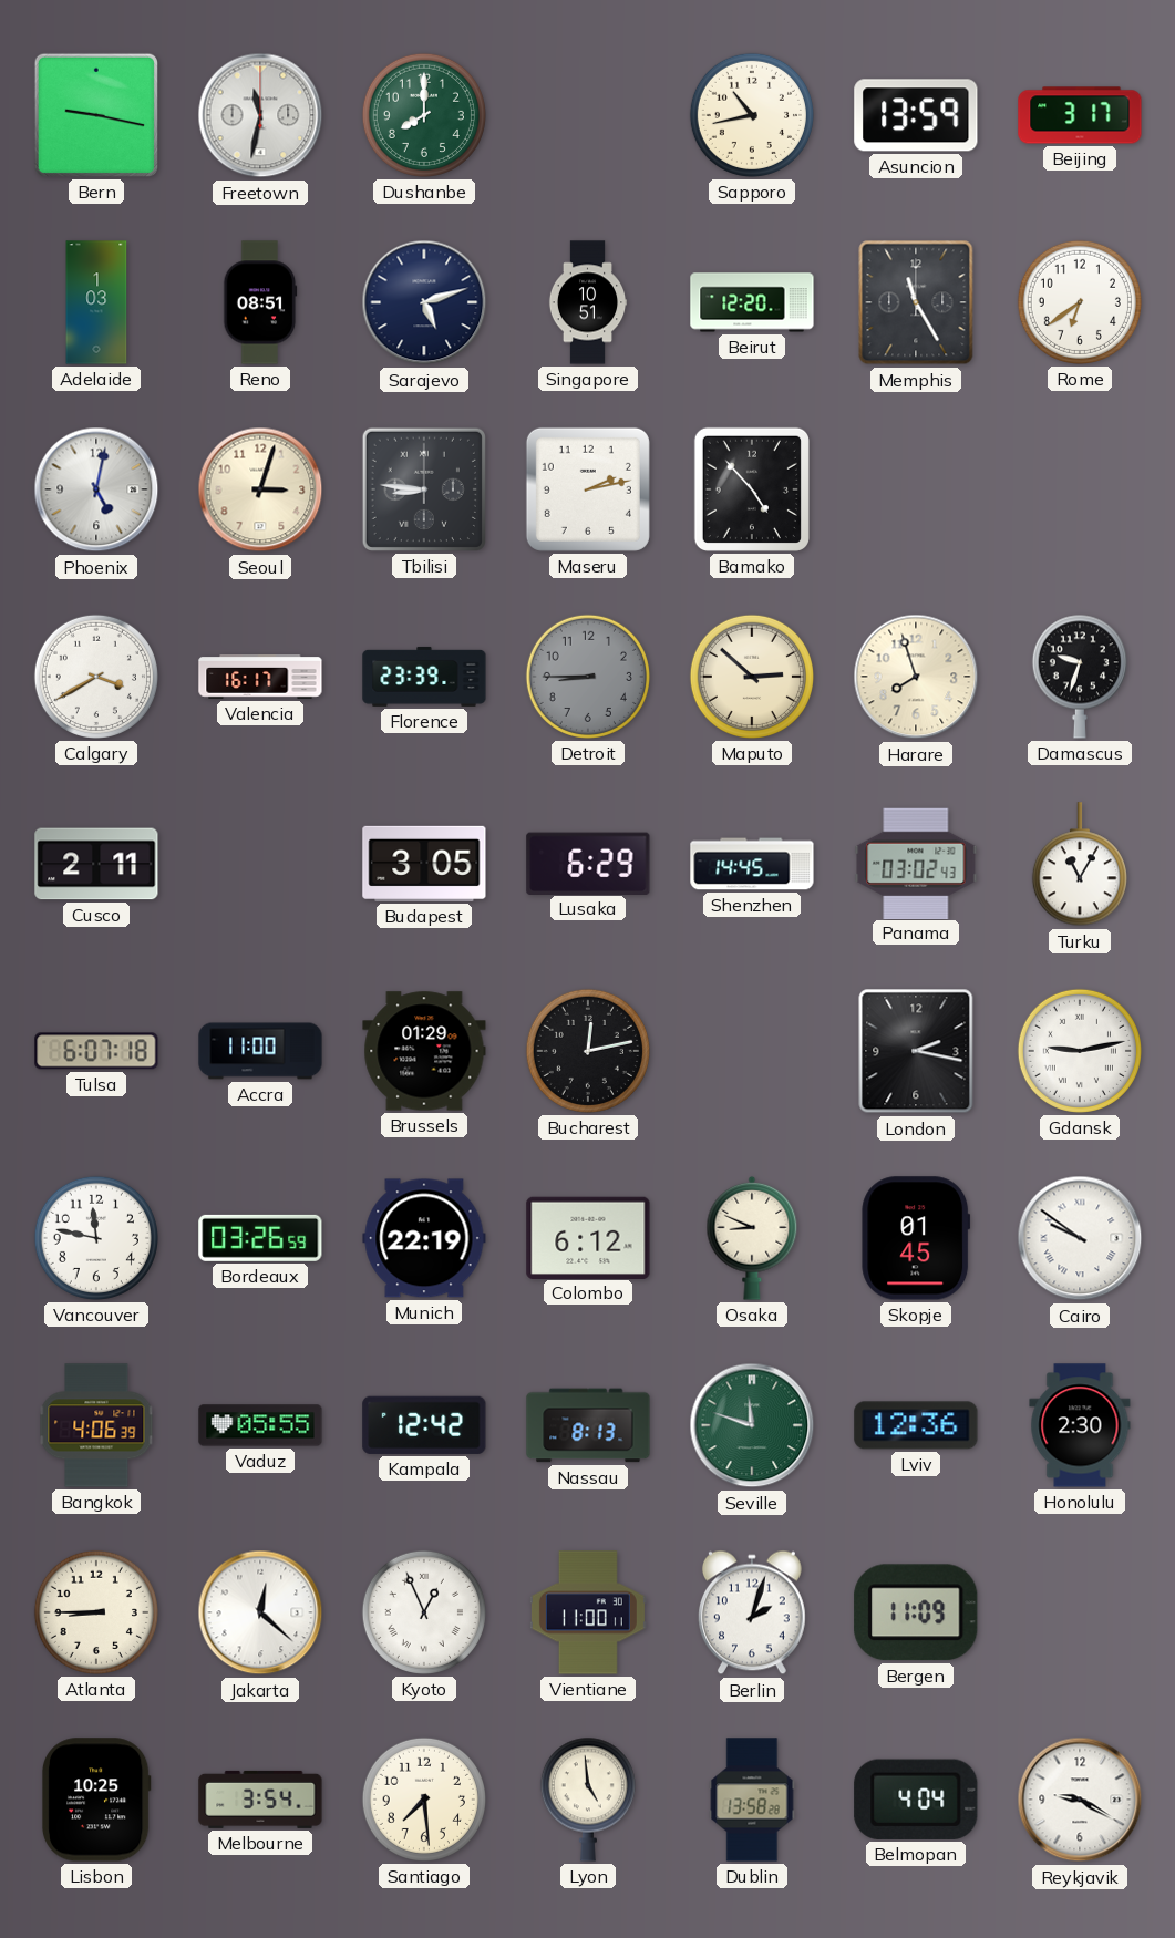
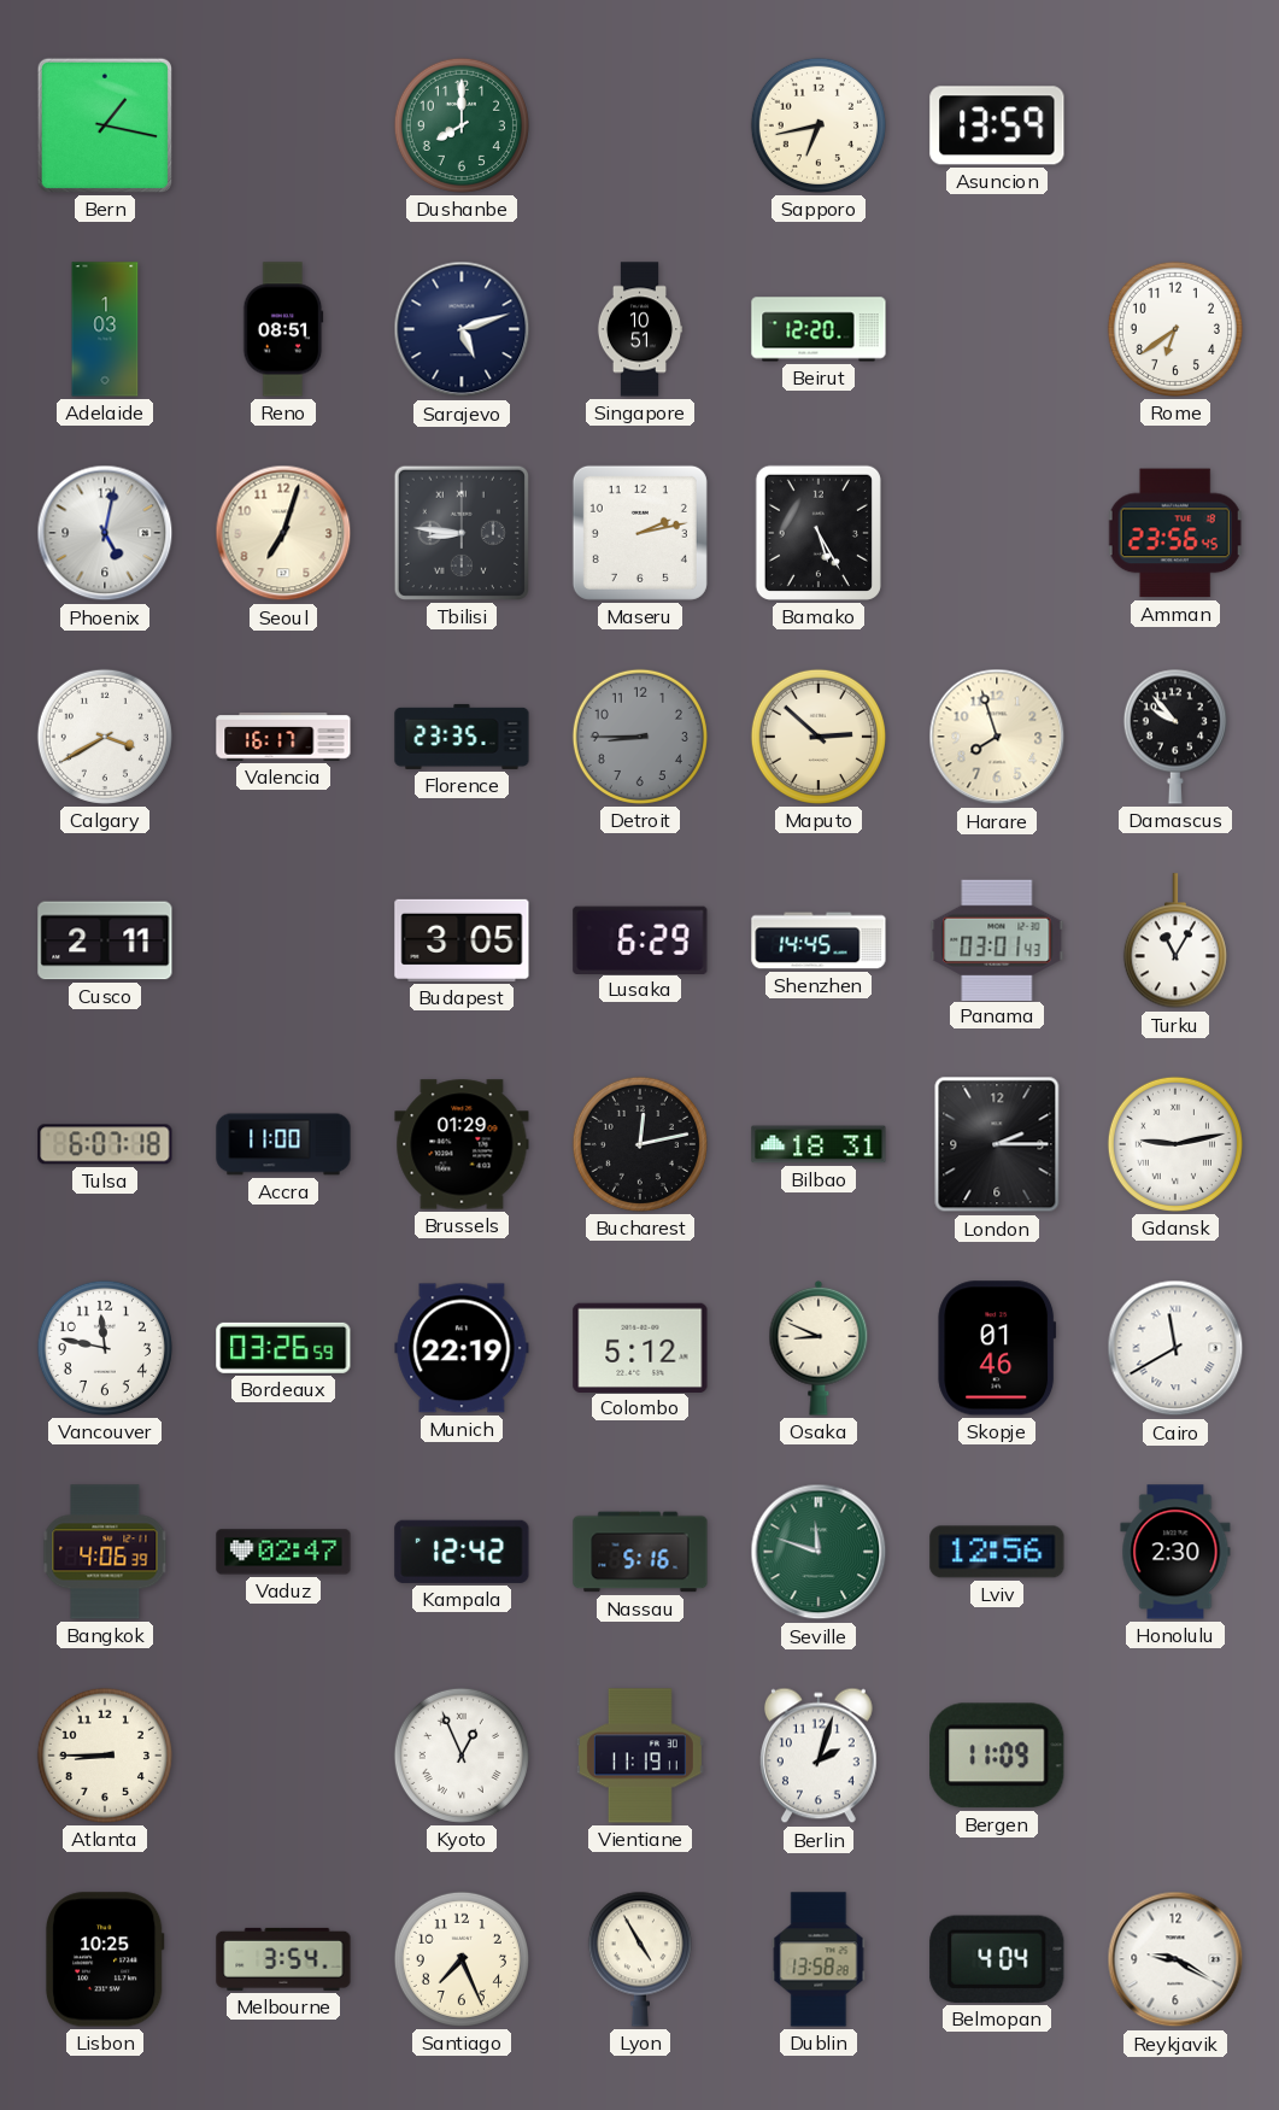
Bern: 9:17 -> 1:17
Freetown: 11:32 -> none
Sapporo: 10:43 -> 6:43
Beijing: 3:17 -> none
Memphis: 11:25 -> none
Seoul: 3:03 -> 7:03
Bamako: 4:53 -> 5:25
Amman: none -> 23:56
Florence: 23:39 -> 23:35
Damascus: 9:33 -> 9:53
Panama: 03:02 -> 03:01
Bilbao: none -> 18:31
London: 2:17 -> 2:15
Colombo: 6:12 -> 5:12
Skopje: 01:45 -> 01:46
Cairo: 9:51 -> 11:40
Vaduz: 05:55 -> 02:47
Nassau: 8:13 -> 5:16
Lviv: 12:36 -> 12:56
Jakarta: 12:22 -> none
Vientiane: 11:00 -> 11:19
Santiago: 7:29 -> 7:26
Lyon: 4:59 -> 4:55
